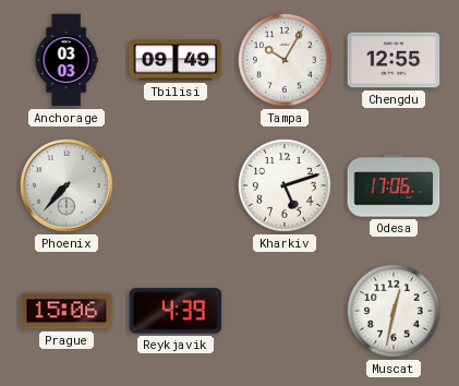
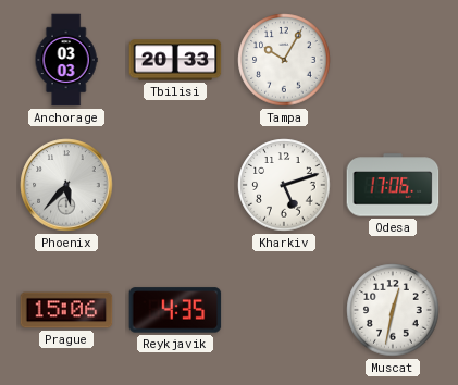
Tbilisi: 09:49 -> 20:33
Chengdu: 12:55 -> none
Phoenix: 7:37 -> 5:37
Reykjavik: 4:39 -> 4:35
